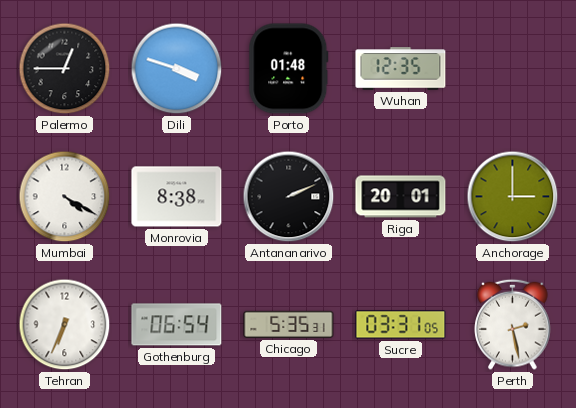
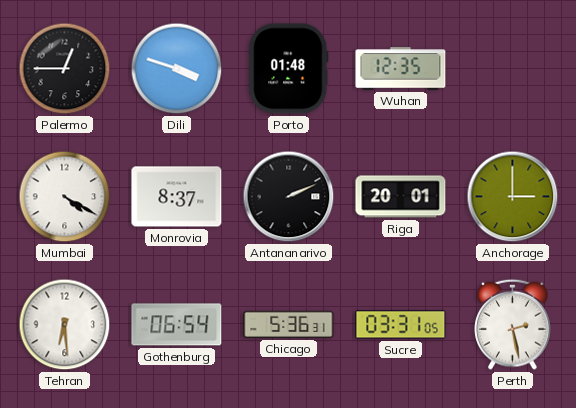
Monrovia: 8:38 -> 8:37
Tehran: 6:34 -> 6:29
Chicago: 5:35 -> 5:36
